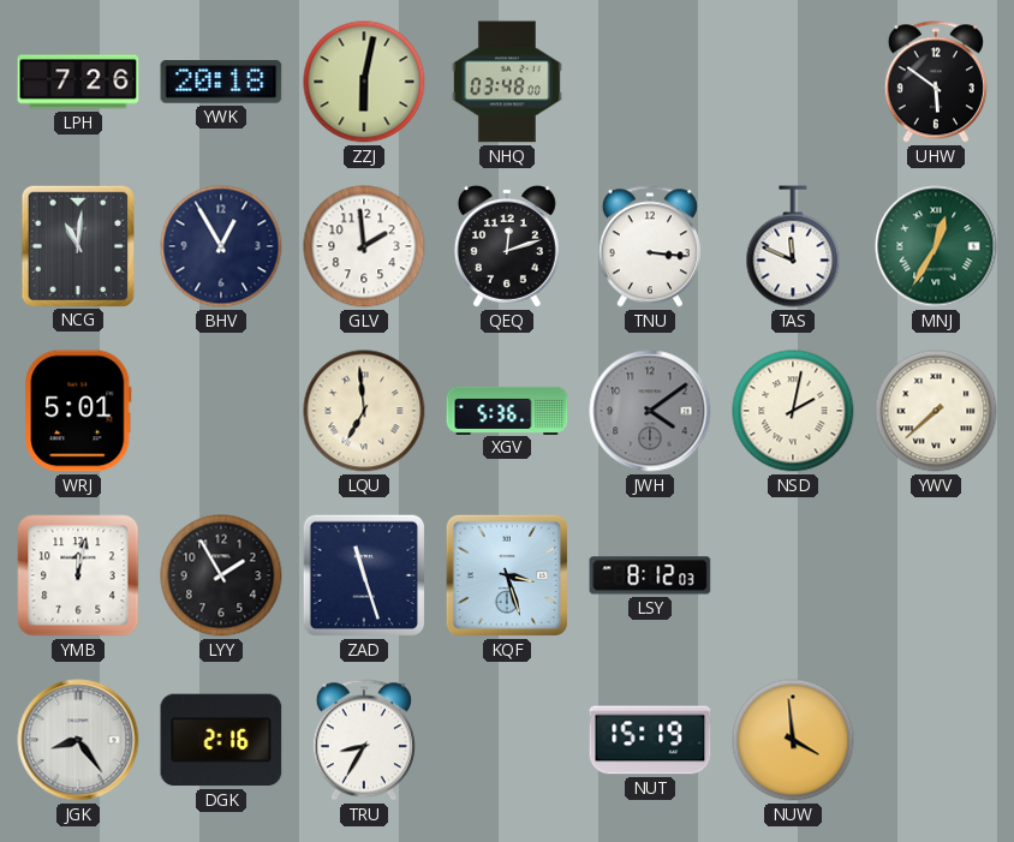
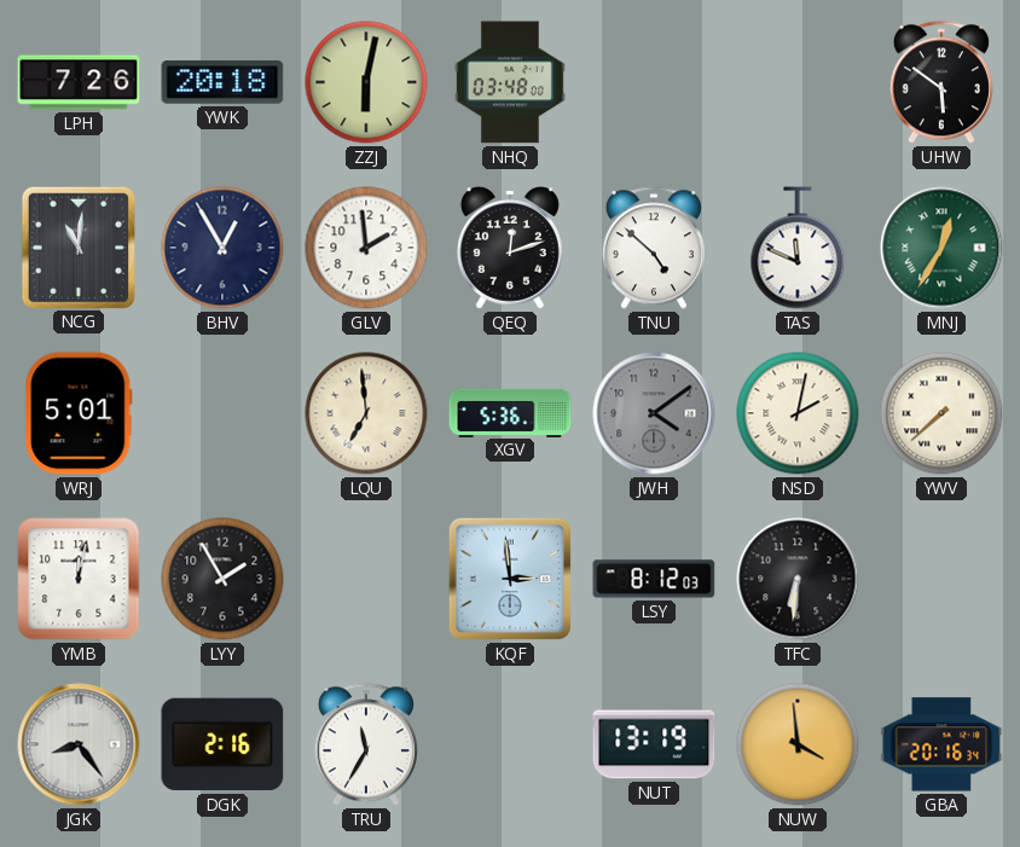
TNU: 3:16 -> 4:52
ZAD: 11:27 -> none
KQF: 3:27 -> 2:59
TFC: none -> 6:31
TRU: 8:35 -> 11:35
NUT: 15:19 -> 13:19
GBA: none -> 20:16
